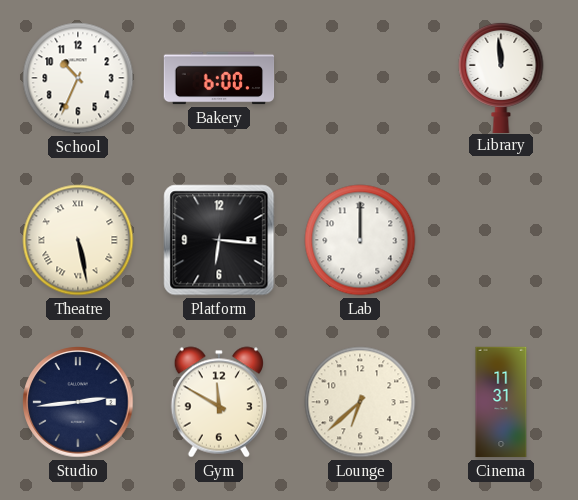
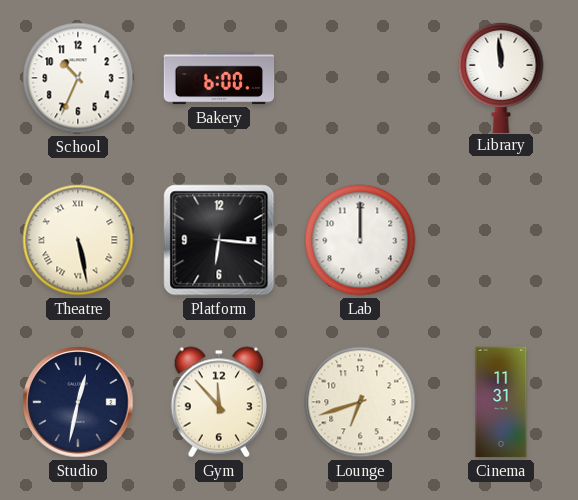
Studio: 2:44 -> 12:32
Gym: 11:50 -> 11:53
Lounge: 6:38 -> 6:42
